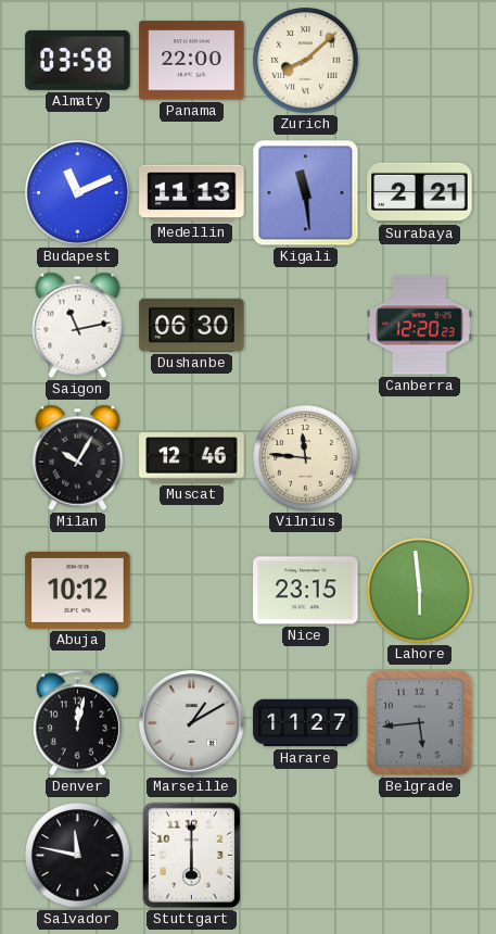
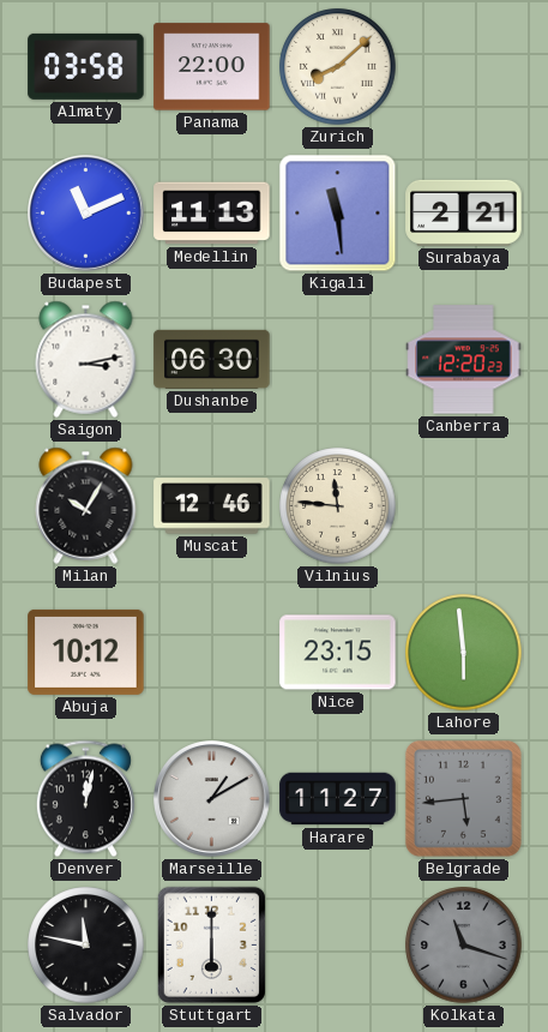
Saigon: 11:13 -> 3:13
Kolkata: none -> 11:18
